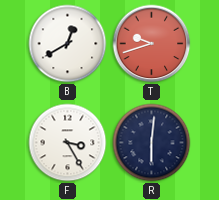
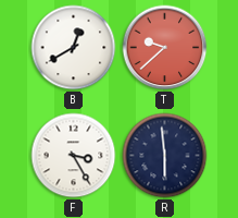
T: 9:42 -> 9:38
R: 6:01 -> 5:59
